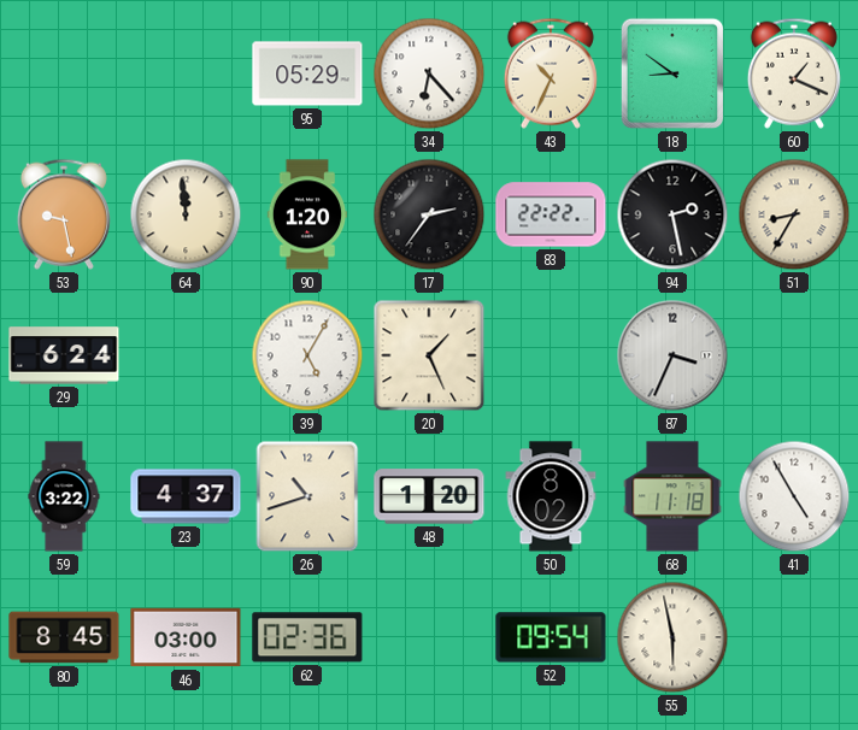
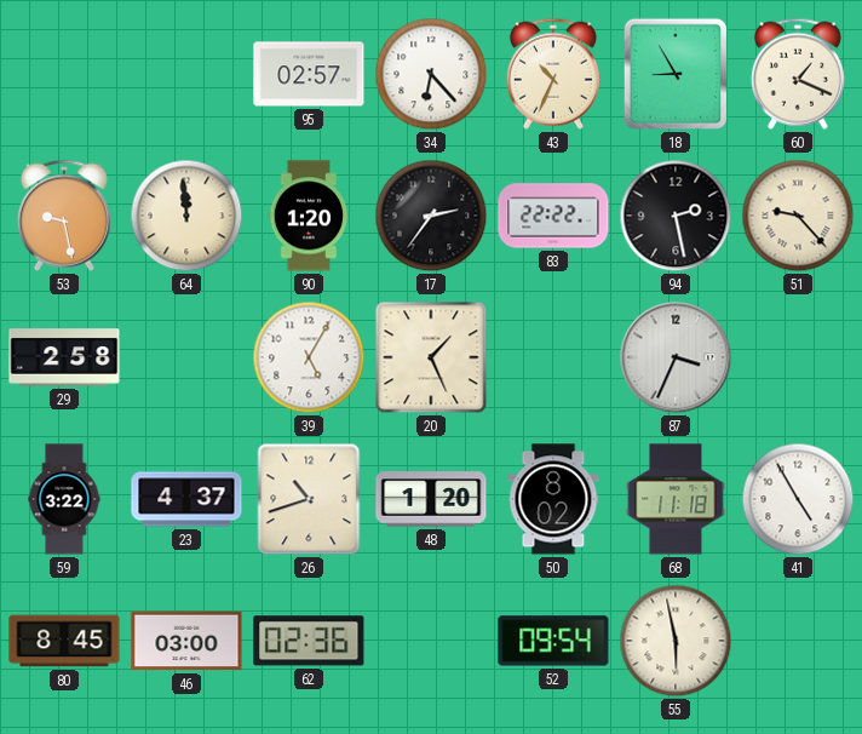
95: 05:29 -> 02:57
18: 8:51 -> 8:55
51: 8:35 -> 9:23
29: 6:24 -> 2:58
